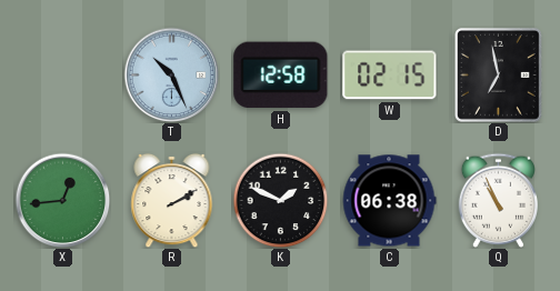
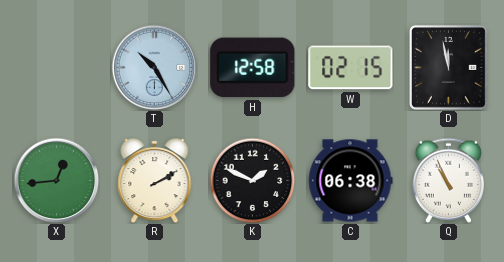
T: 10:26 -> 10:25
D: 6:58 -> 11:58
